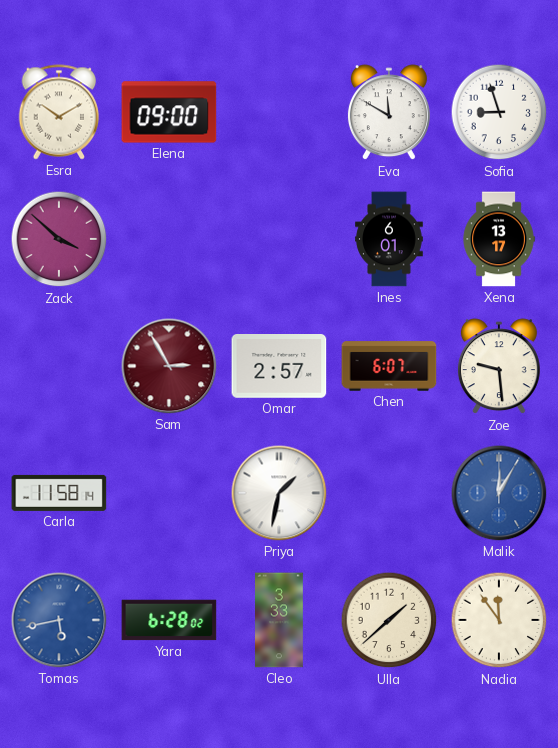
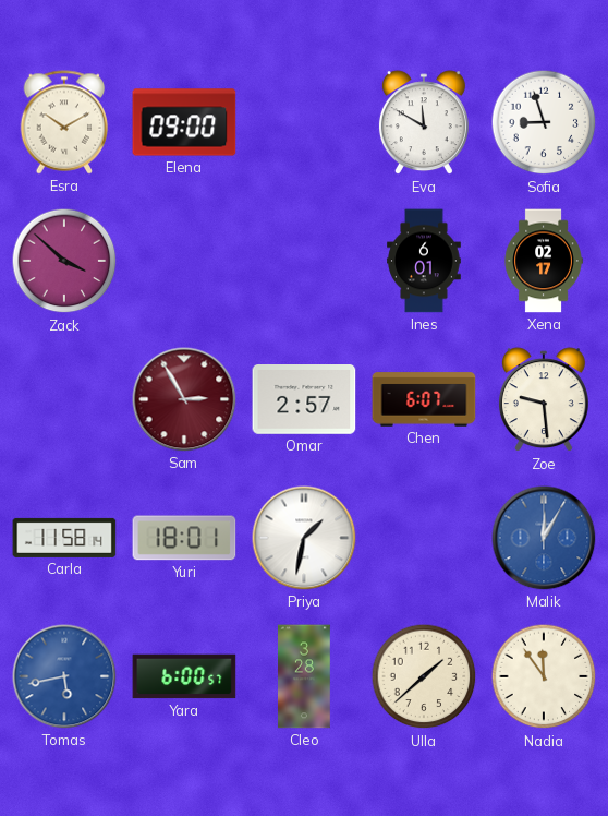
Xena: 13:17 -> 02:17
Yuri: none -> 18:01
Yara: 6:28 -> 6:00
Cleo: 3:33 -> 3:28
